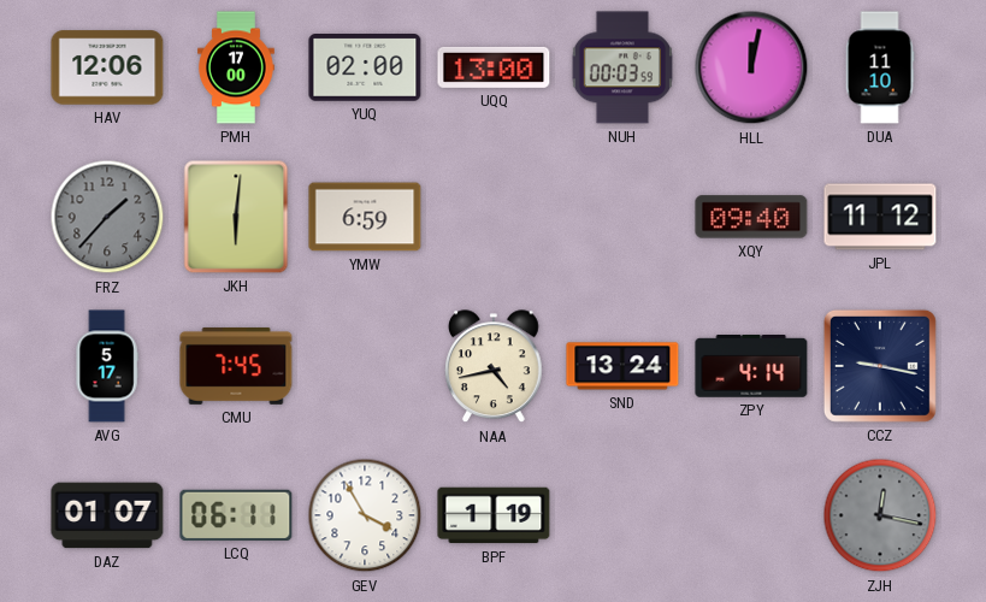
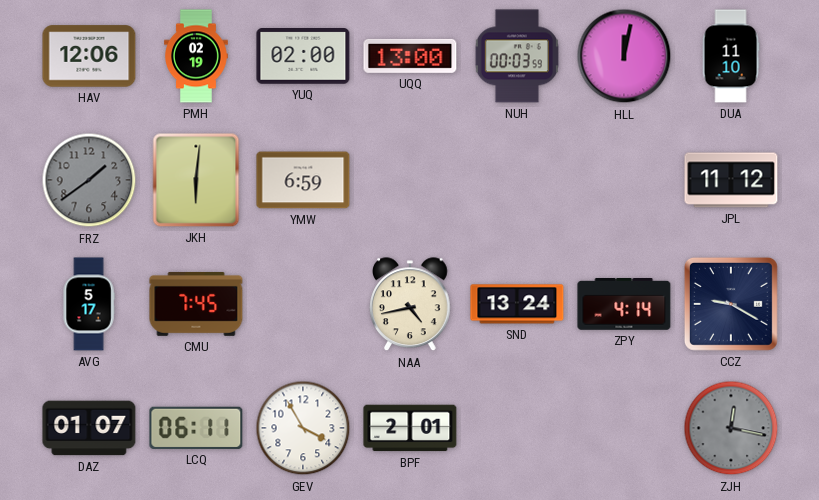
PMH: 17:00 -> 02:19
FRZ: 1:37 -> 1:39
XQY: 09:40 -> none
CCZ: 9:17 -> 9:20
BPF: 1:19 -> 2:01
